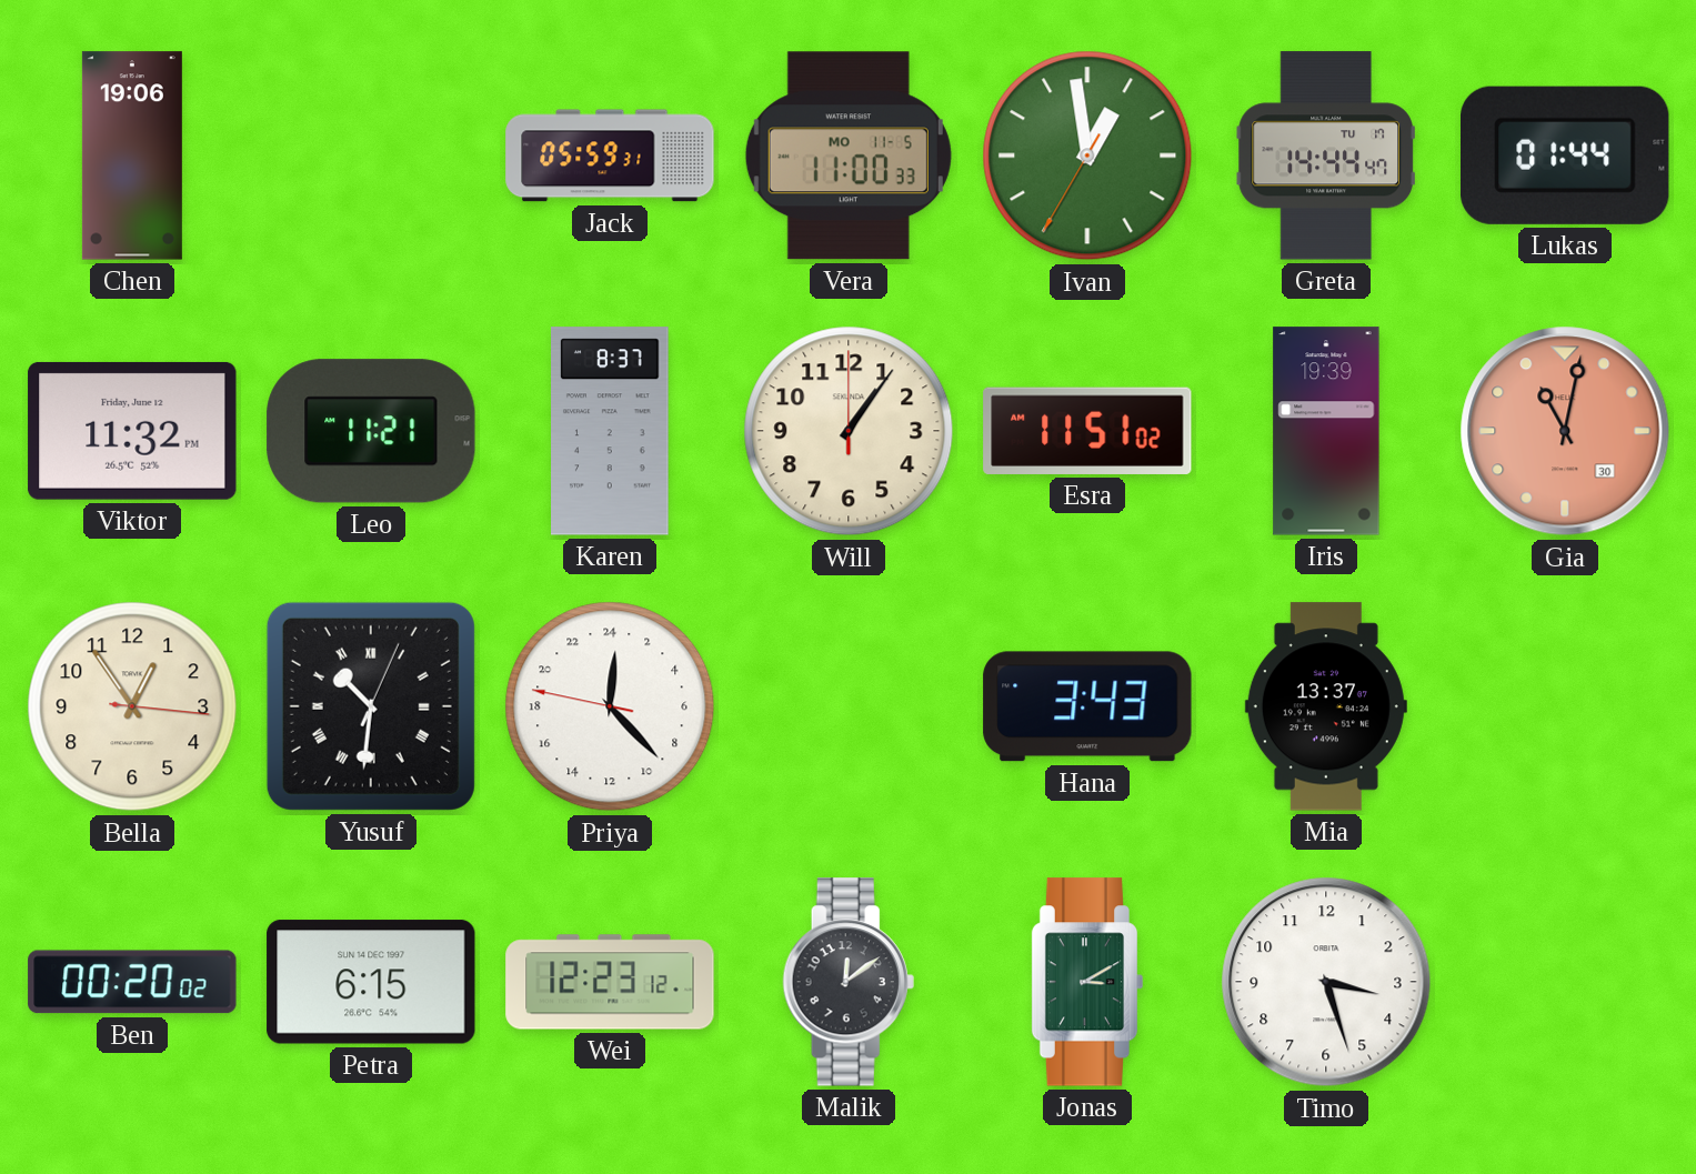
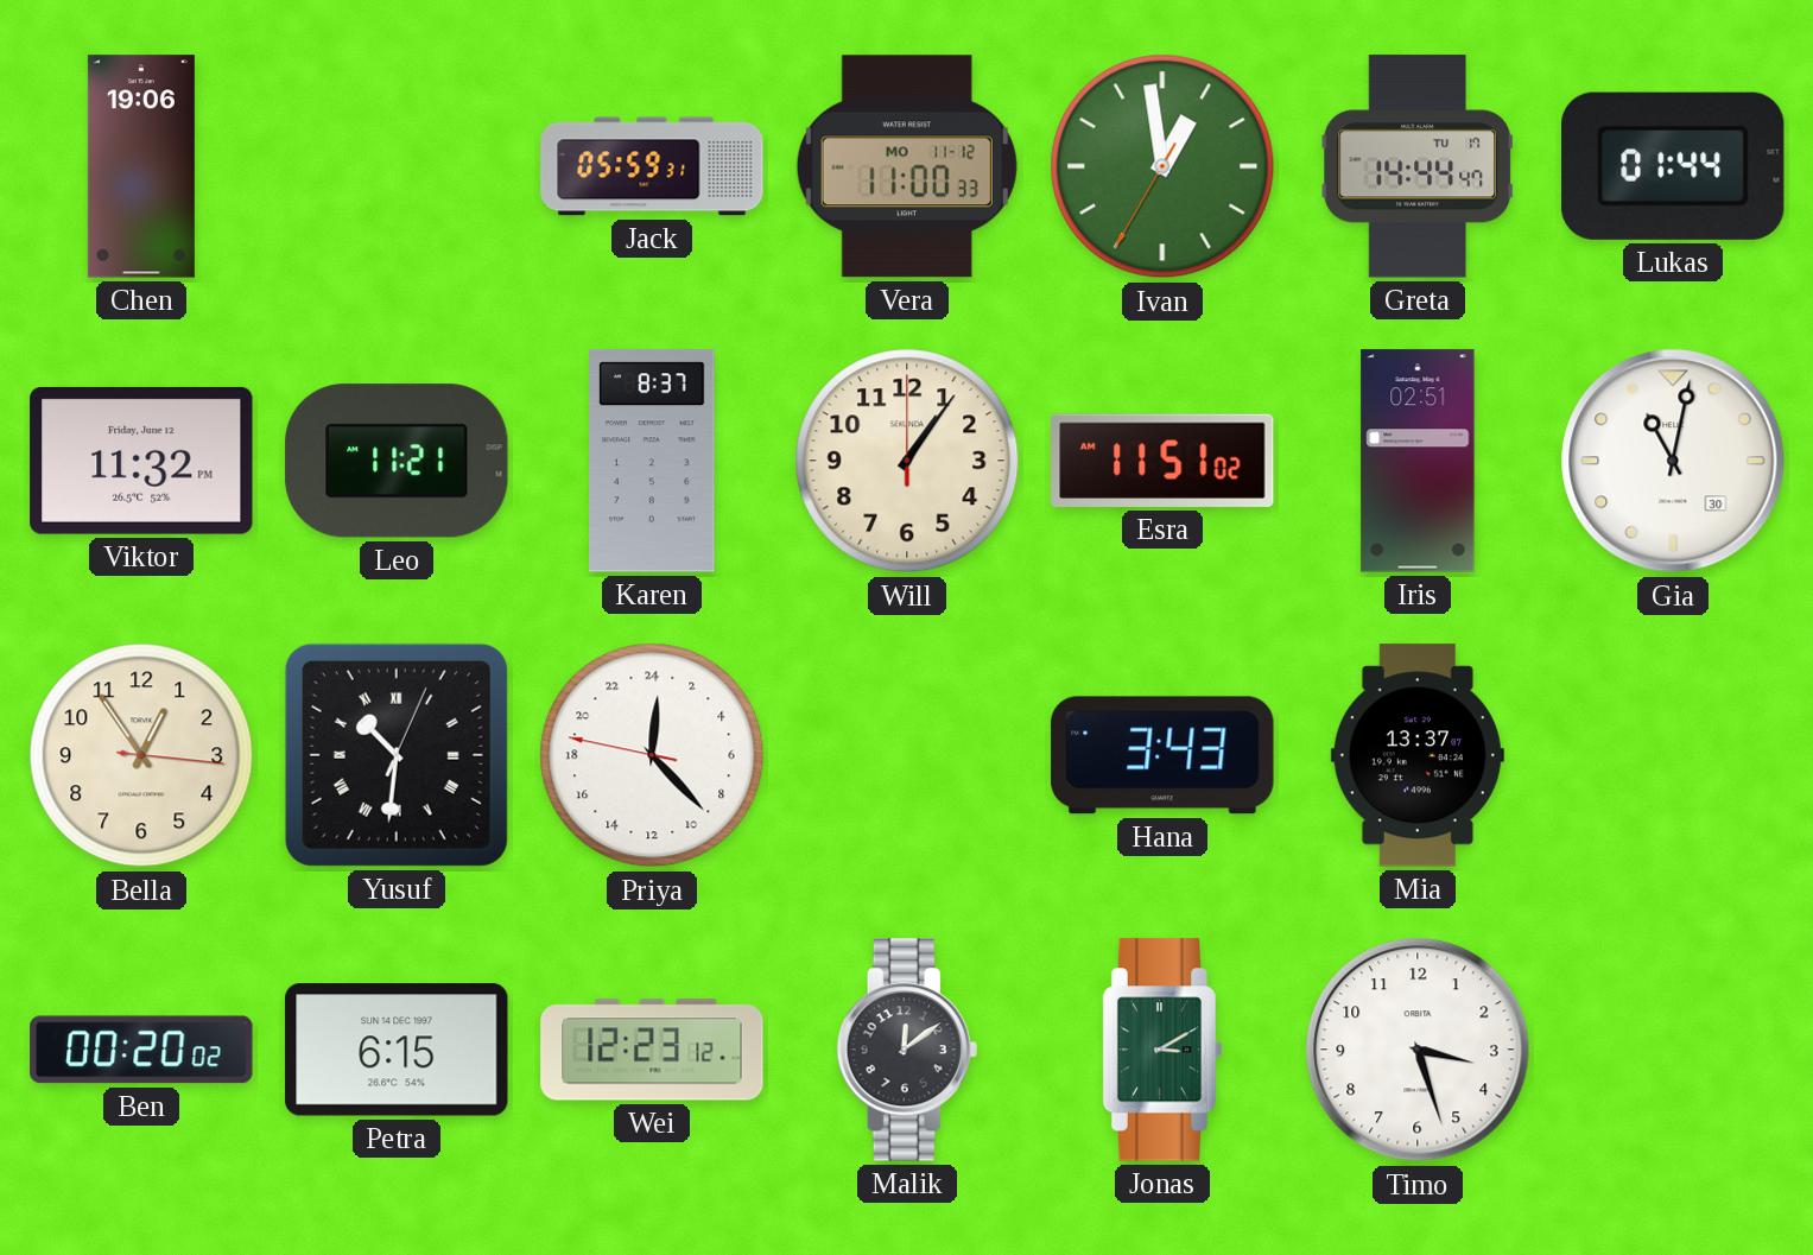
Vera date: MO 11-5 -> MO 11-12
Iris: 19:39 -> 02:51
Gia dial: salmon -> white
